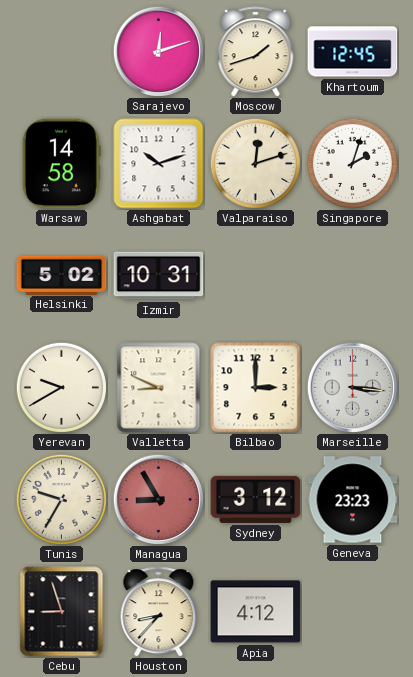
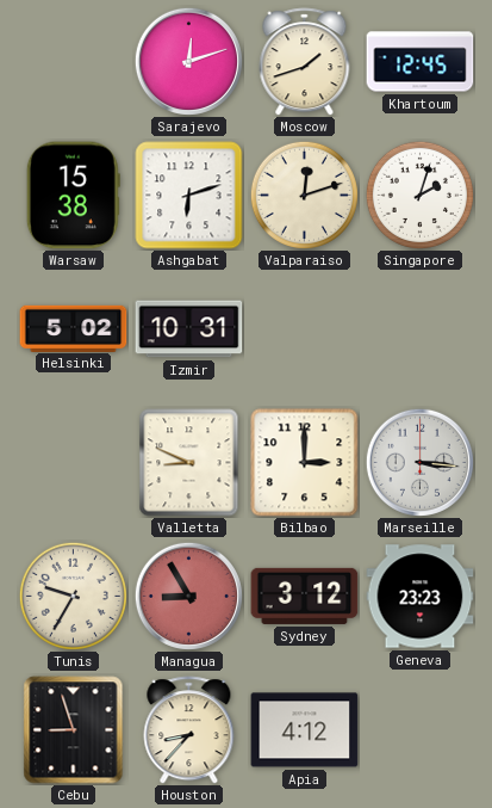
Warsaw: 14:58 -> 15:38
Ashgabat: 10:12 -> 6:12
Yerevan: 9:40 -> none
